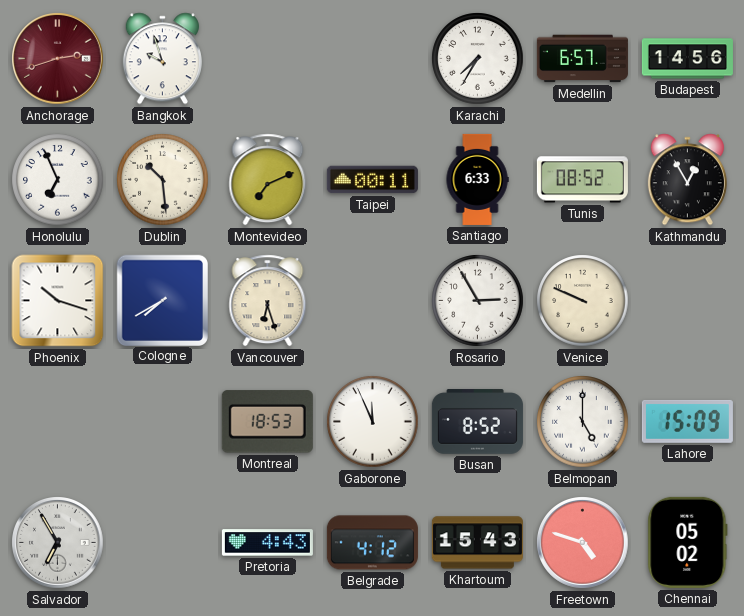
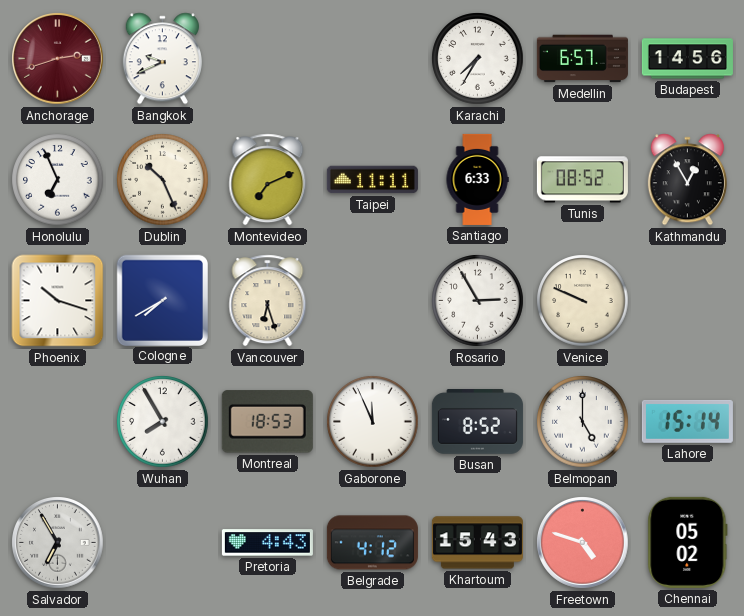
Bangkok: 9:57 -> 9:41
Dublin: 10:29 -> 10:26
Taipei: 00:11 -> 11:11
Wuhan: none -> 7:55
Lahore: 15:09 -> 15:14
